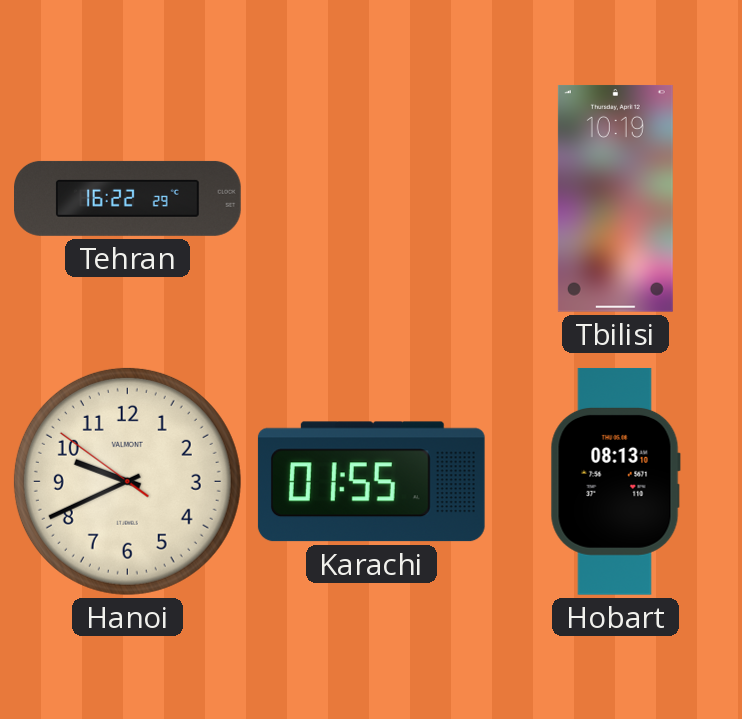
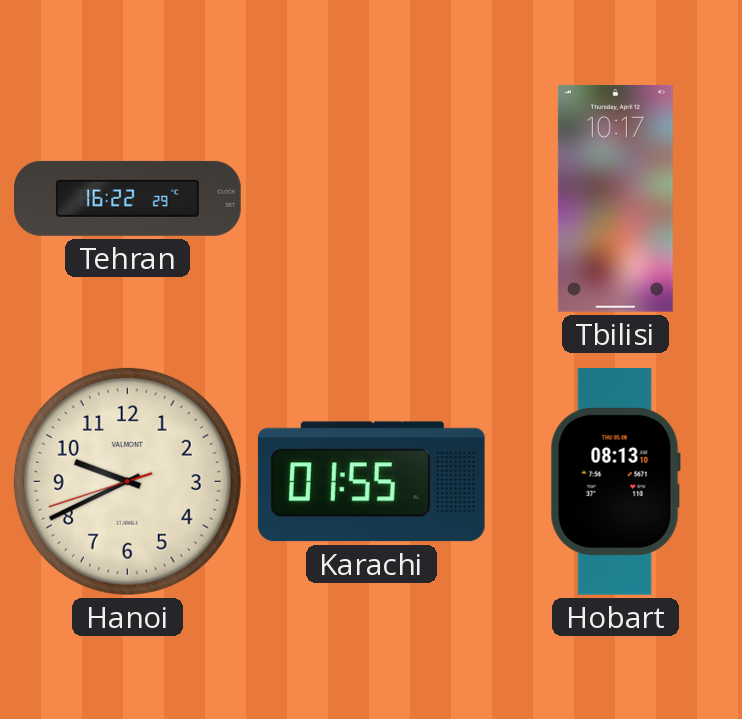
Tbilisi: 10:19 -> 10:17
Hanoi: 9:40:51 -> 9:40:42
